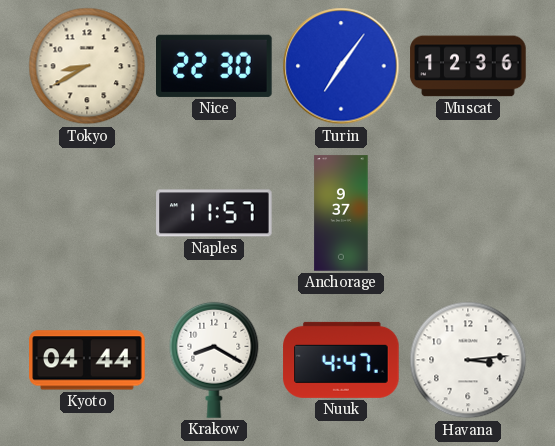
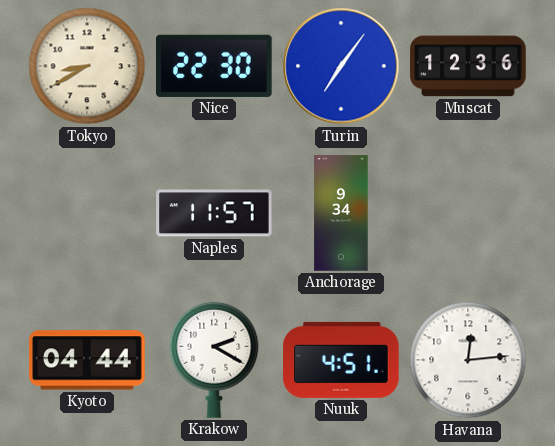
Anchorage: 9:37 -> 9:34
Krakow: 8:20 -> 2:20
Nuuk: 4:47 -> 4:51
Havana: 3:14 -> 12:14
